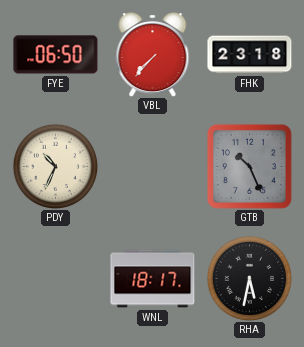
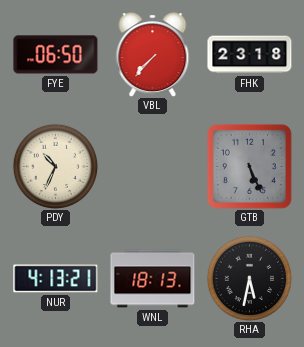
GTB: 10:26 -> 5:26
NUR: none -> 4:13
WNL: 18:17 -> 18:13
